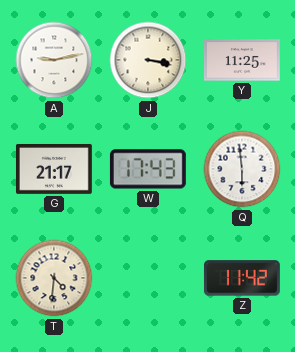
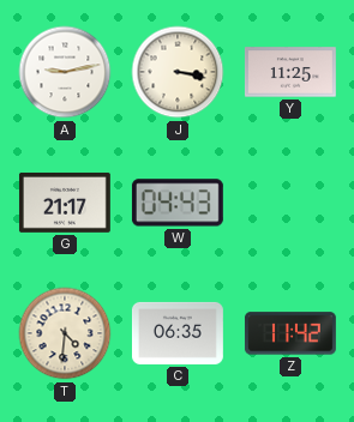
W: 17:43 -> 04:43
Q: 5:59 -> none
C: none -> 06:35
